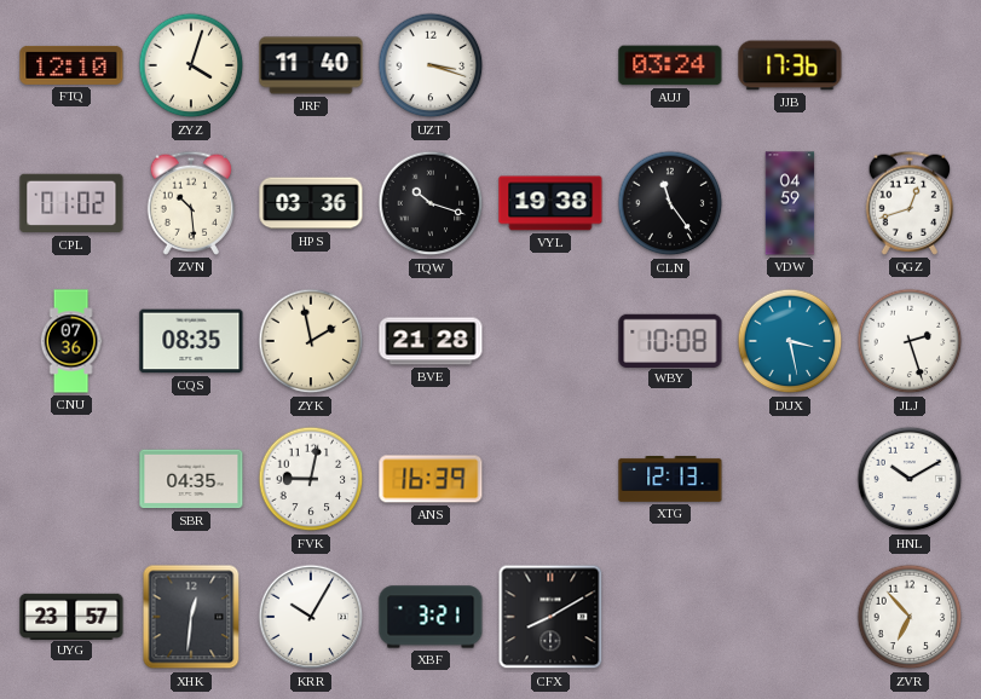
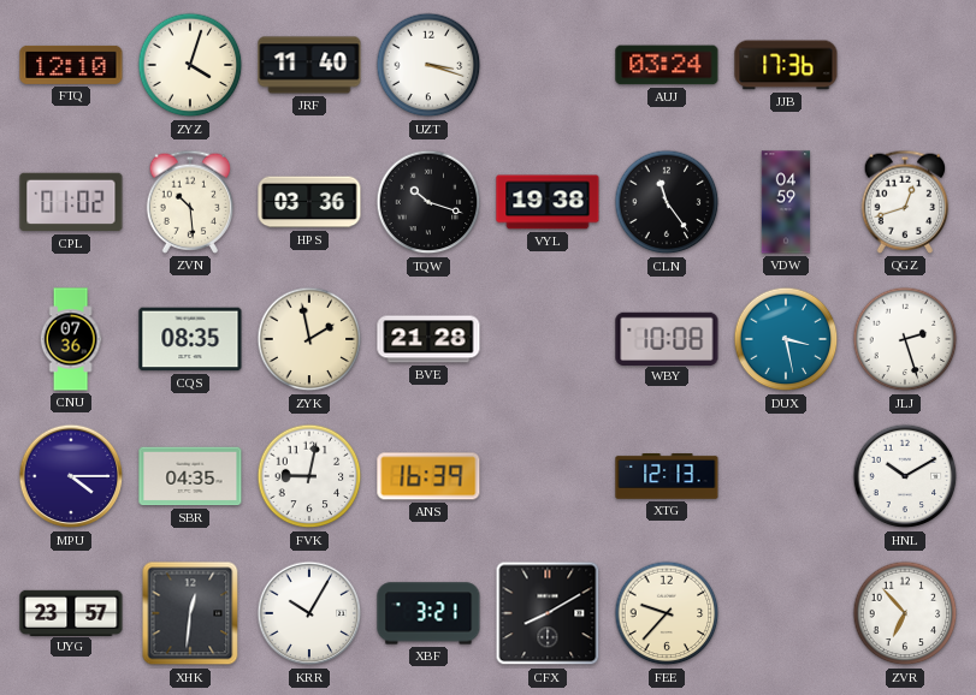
MPU: none -> 4:15
FEE: none -> 9:37
